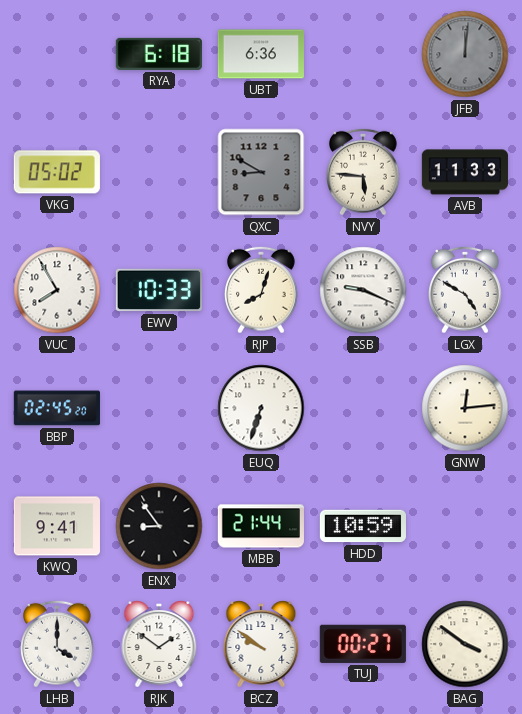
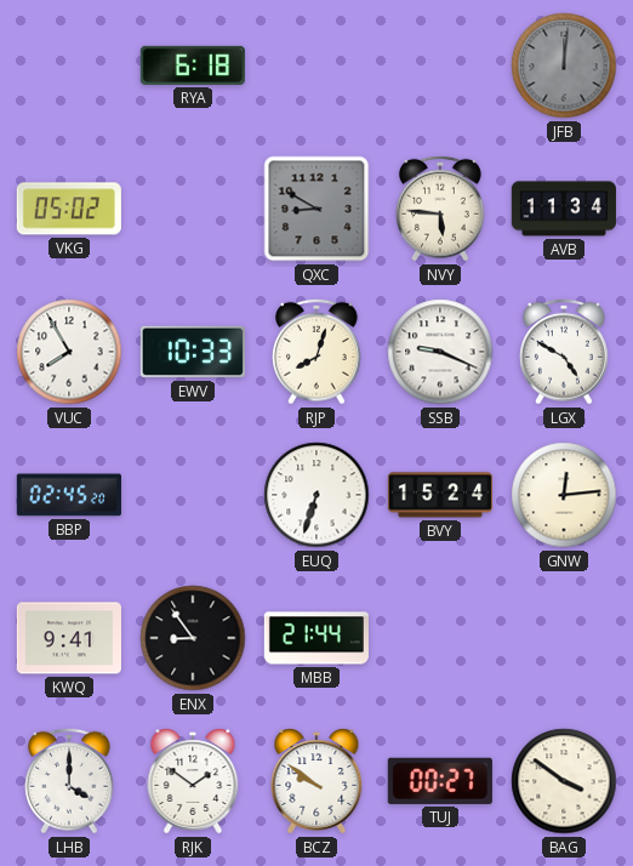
UBT: 6:36 -> none
AVB: 11:33 -> 11:34
BVY: none -> 15:24
HDD: 10:59 -> none
